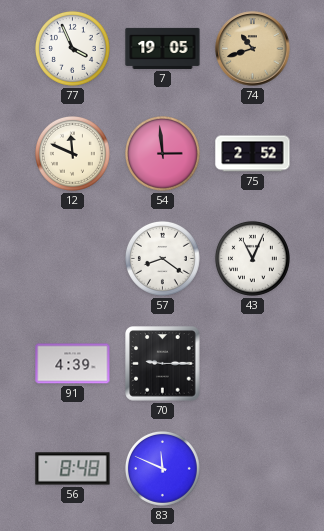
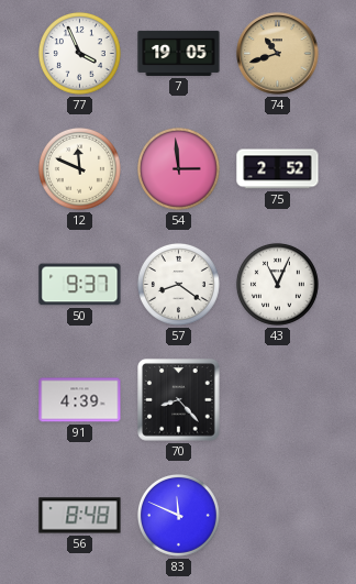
50: none -> 9:37
70: 9:15 -> 8:23
